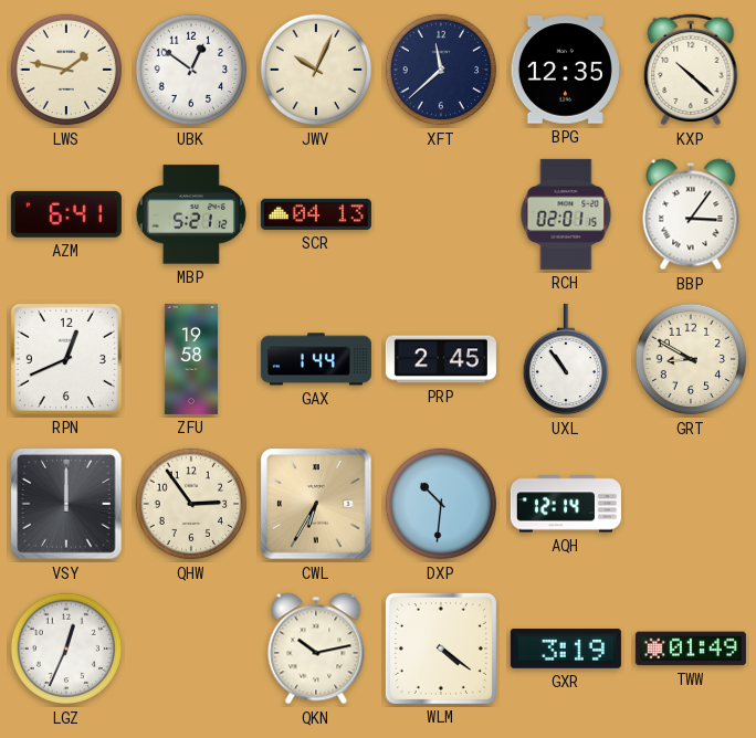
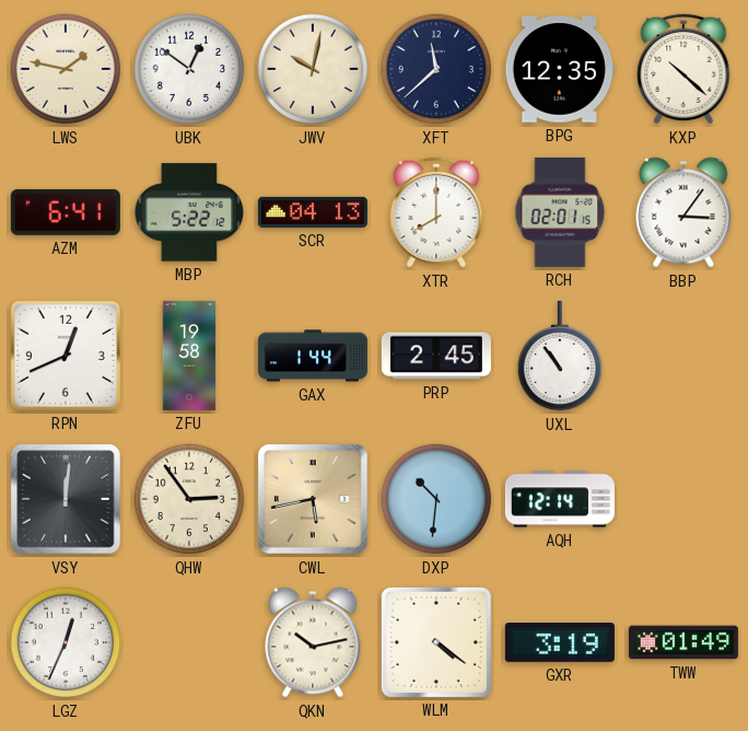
JWV: 10:04 -> 10:02
MBP: 5:21 -> 5:22
XTR: none -> 8:00
GRT: 8:50 -> none
VSY: 12:00 -> 12:01
CWL: 6:35 -> 5:43
